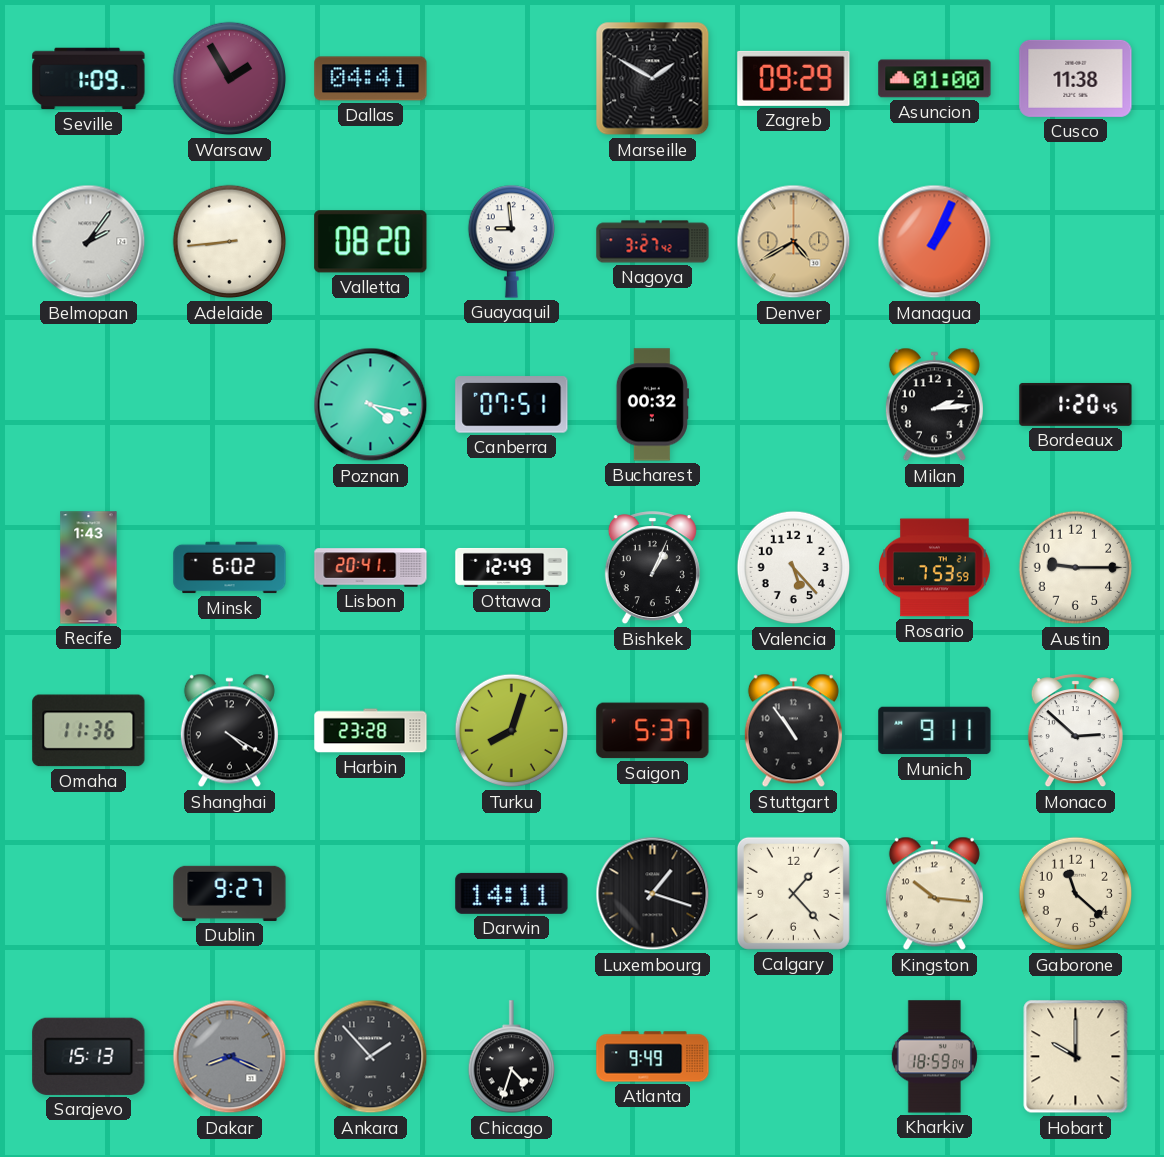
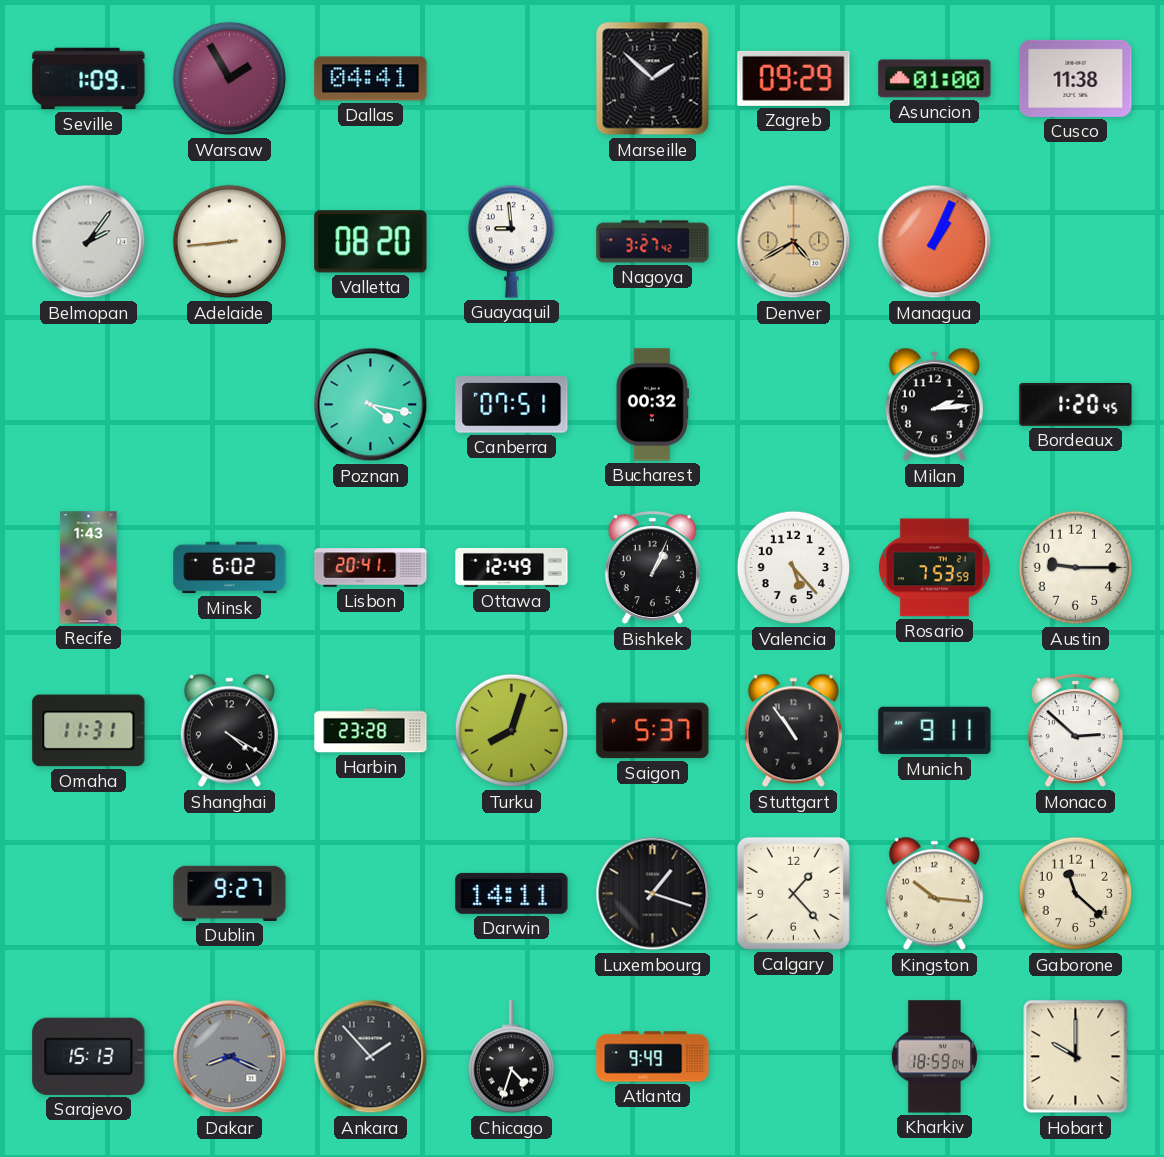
Marseille: 1:50 -> 1:52
Omaha: 11:36 -> 11:31
